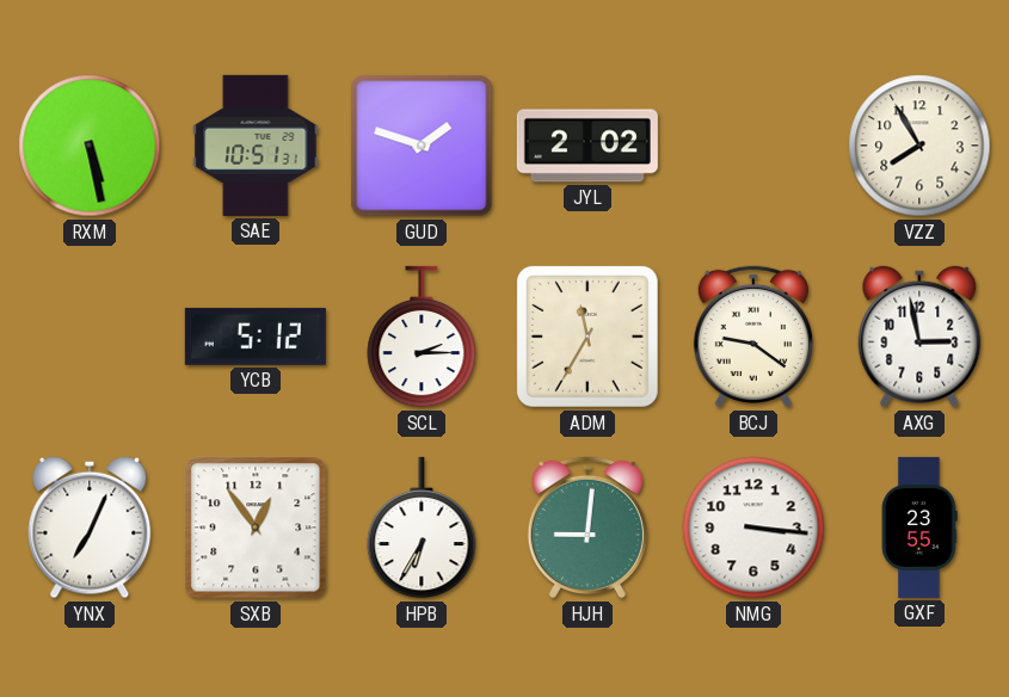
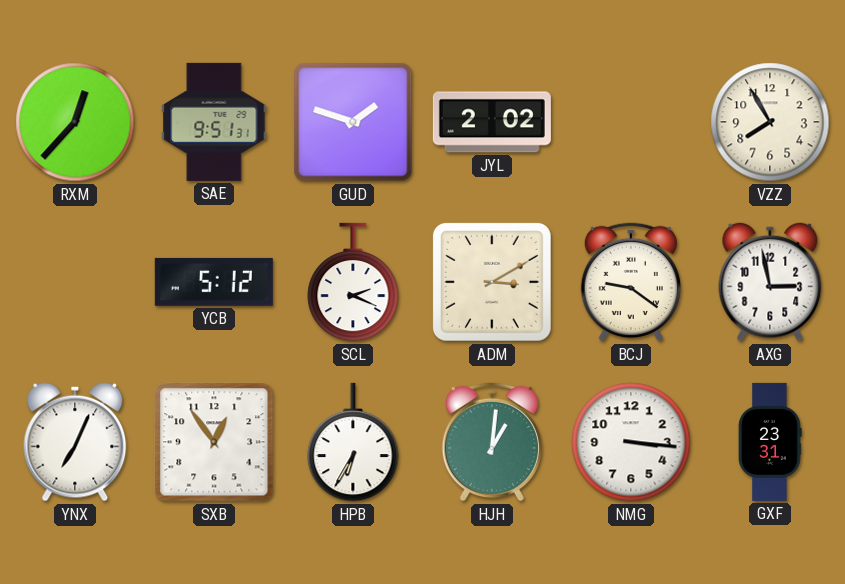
RXM: 5:28 -> 12:37
SAE: 10:51 -> 9:51
SCL: 2:15 -> 2:19
ADM: 11:35 -> 3:10
HJH: 9:01 -> 1:01
GXF: 23:55 -> 23:31
